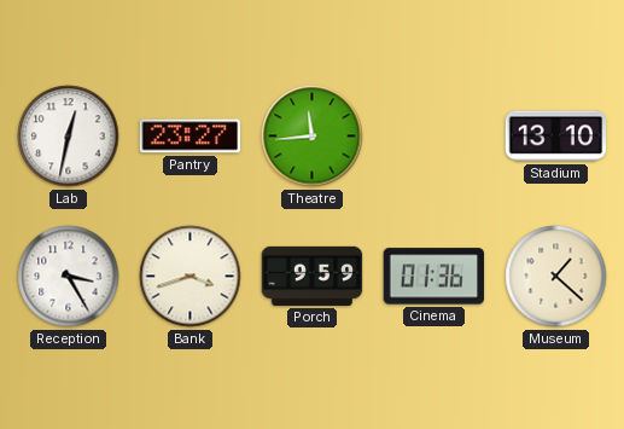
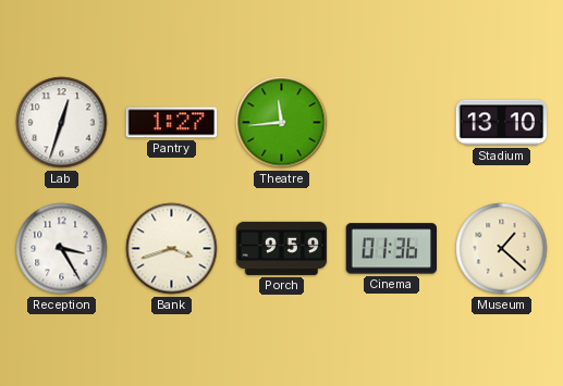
Lab: 12:32 -> 12:33
Pantry: 23:27 -> 1:27
